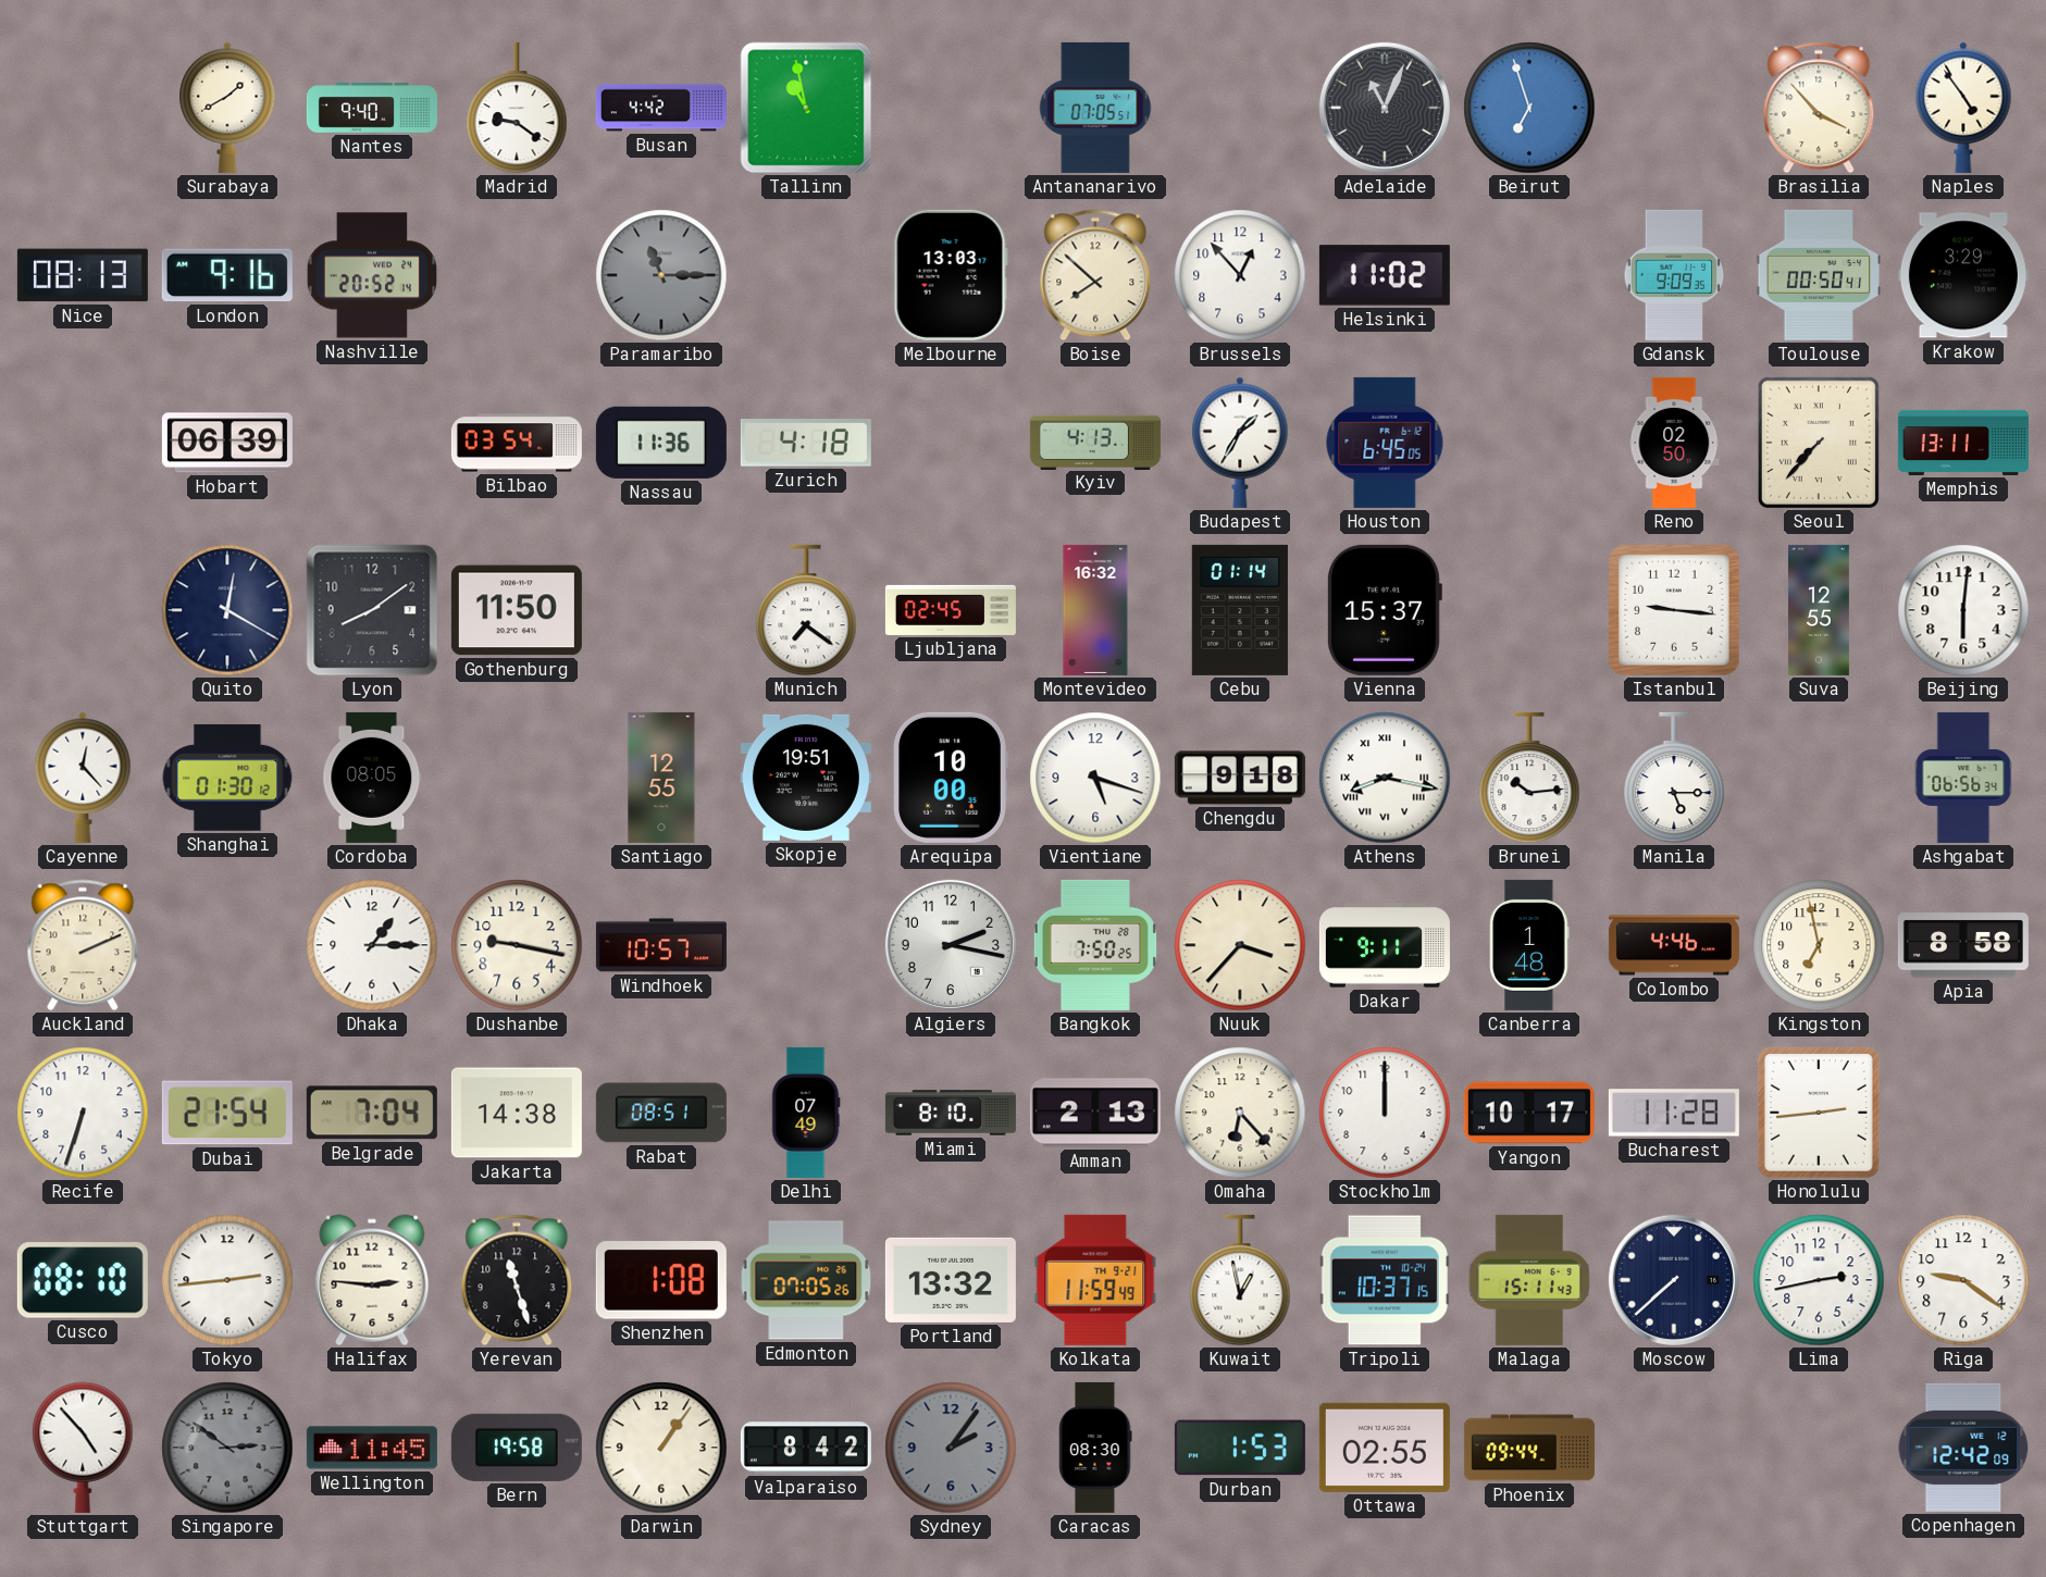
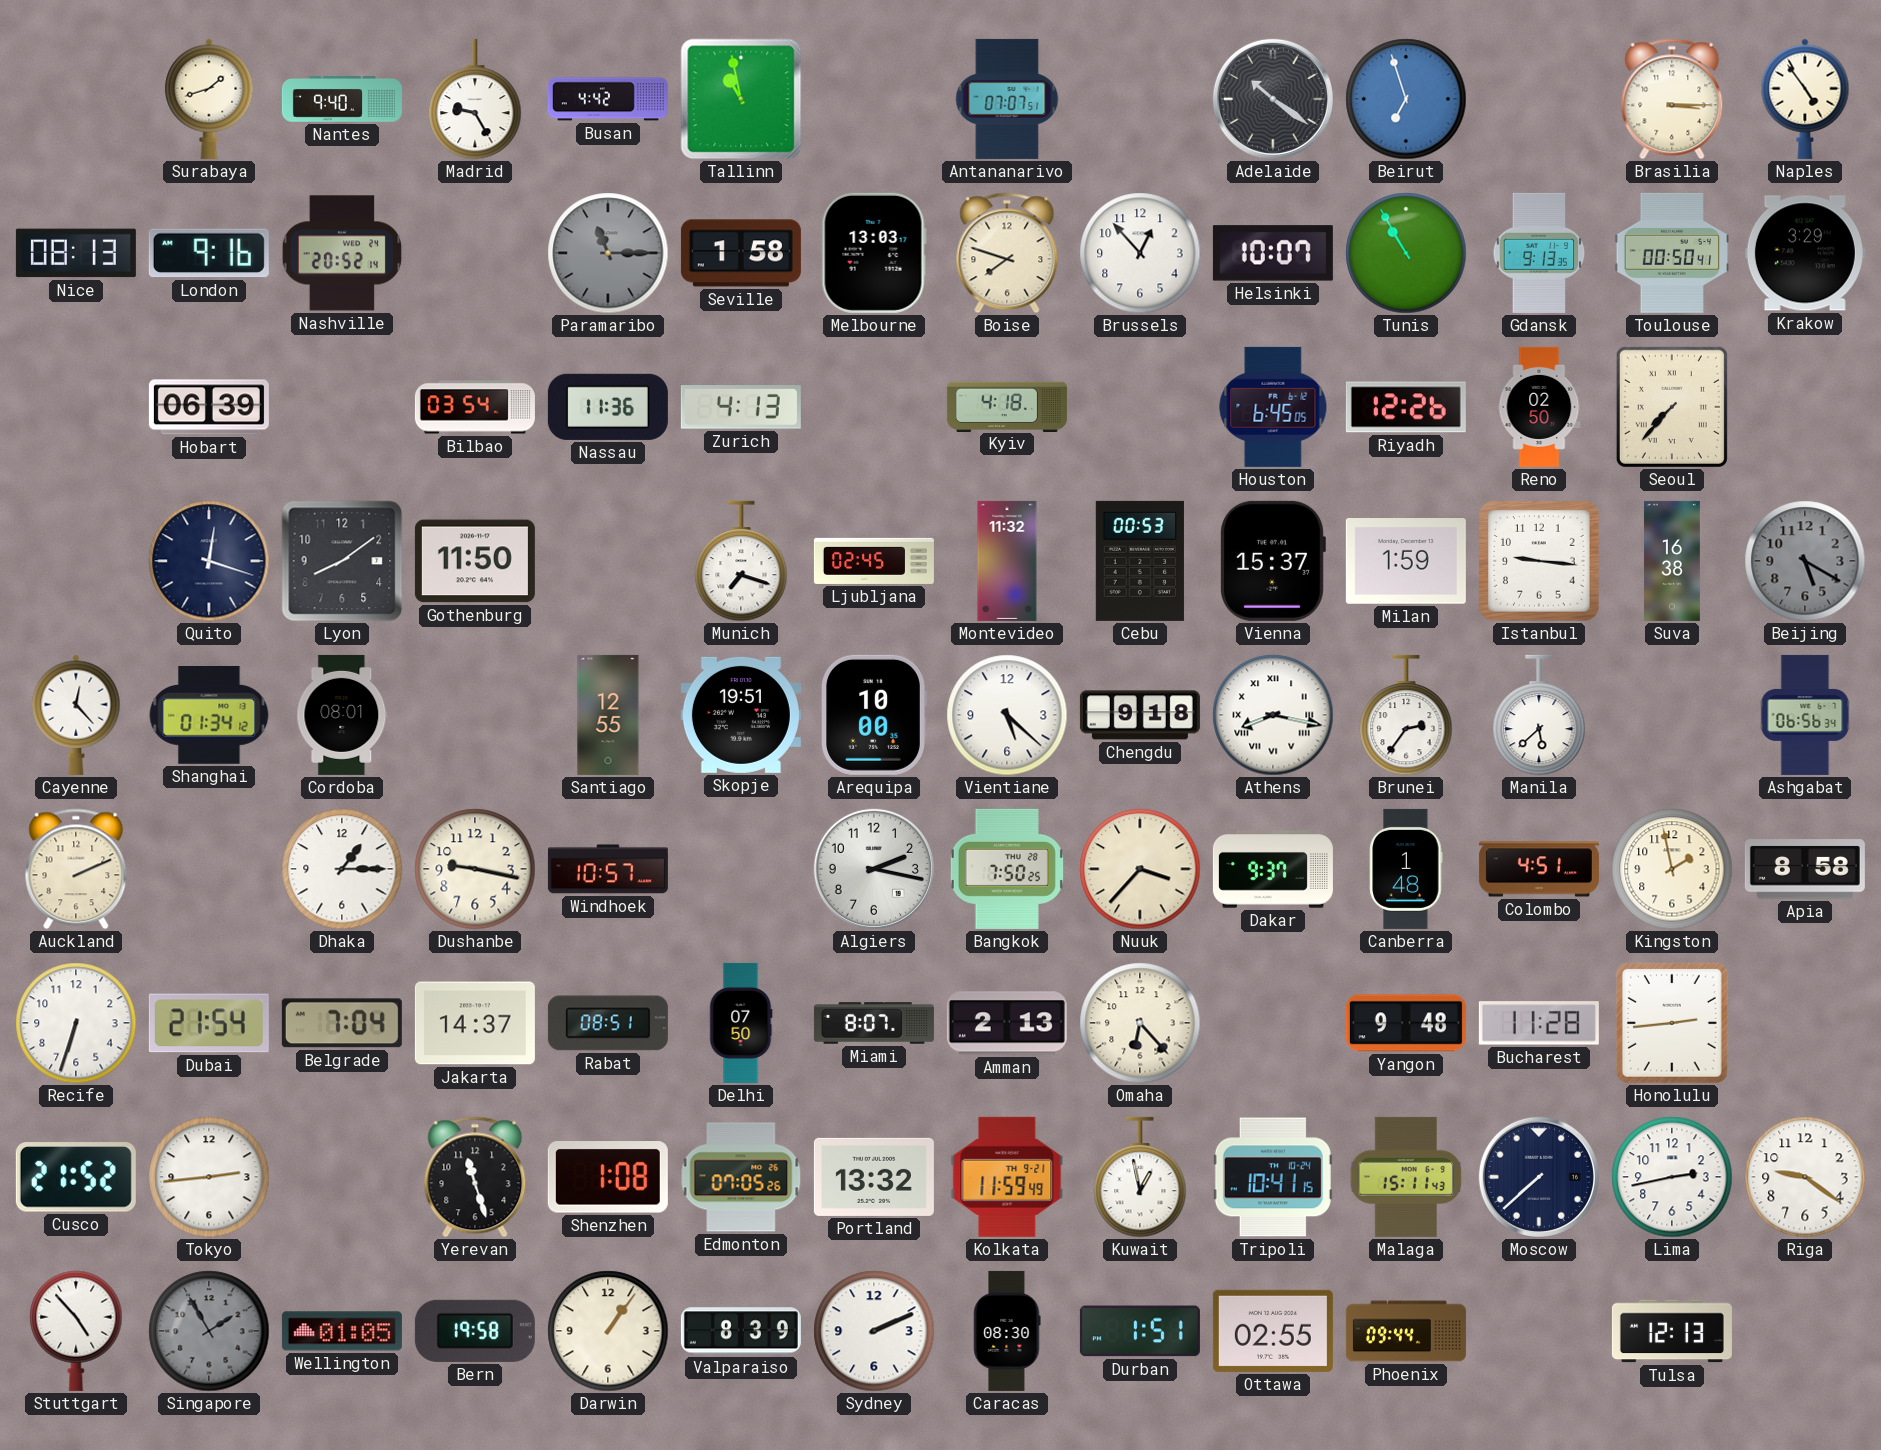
Surabaya: 1:40 -> 1:42
Madrid: 9:21 -> 9:25
Antananarivo: 07:05 -> 07:07
Adelaide: 11:04 -> 10:21
Brasilia: 3:53 -> 3:15
Seville: none -> 1:58
Boise: 7:52 -> 7:48
Helsinki: 11:02 -> 10:07
Tunis: none -> 10:55
Gdansk: 9:09 -> 9:13
Zurich: 4:18 -> 4:13
Kyiv: 4:13 -> 4:18
Budapest: 1:35 -> none
Riyadh: none -> 12:26
Memphis: 13:11 -> none
Quito: 12:20 -> 12:18
Munich: 7:21 -> 7:18
Montevideo: 16:32 -> 11:32
Cebu: 01:14 -> 00:53
Milan: none -> 1:59
Suva: 12:55 -> 16:38
Beijing: 6:01 -> 5:20
Beijing dial: white -> grey
Shanghai: 01:30 -> 01:34
Cordoba: 08:05 -> 08:01
Vientiane: 5:18 -> 5:22
Brunei: 10:14 -> 2:36
Manila: 5:15 -> 5:38
Dakar: 9:11 -> 9:37
Colombo: 4:46 -> 4:51
Kingston: 6:58 -> 1:58
Jakarta: 14:38 -> 14:37
Delhi: 07:49 -> 07:50
Miami: 8:10 -> 8:07
Stockholm: 12:00 -> none
Yangon: 10:17 -> 9:48
Cusco: 08:10 -> 21:52
Halifax: 2:46 -> none
Tripoli: 10:37 -> 10:41
Singapore: 2:51 -> 1:55
Wellington: 11:45 -> 01:05
Valparaiso: 8:42 -> 8:39
Sydney: 2:06 -> 2:11
Sydney dial: grey -> white
Durban: 1:53 -> 1:51
Tulsa: none -> 12:13
Copenhagen: 12:42 -> none
